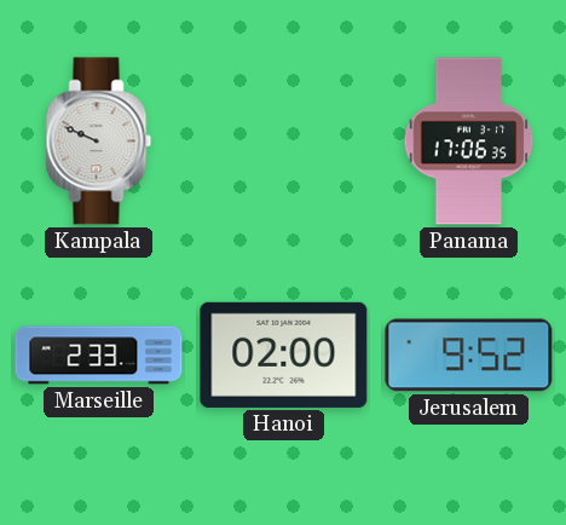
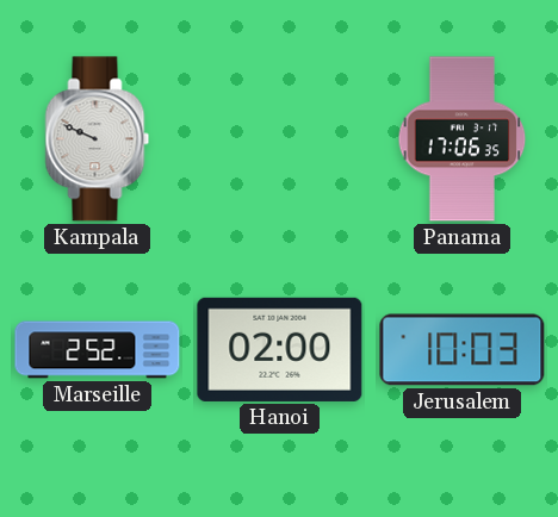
Marseille: 2:33 -> 2:52
Jerusalem: 9:52 -> 10:03
